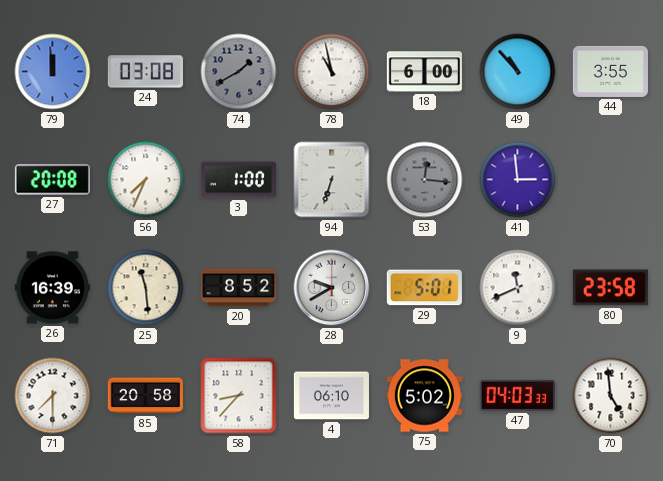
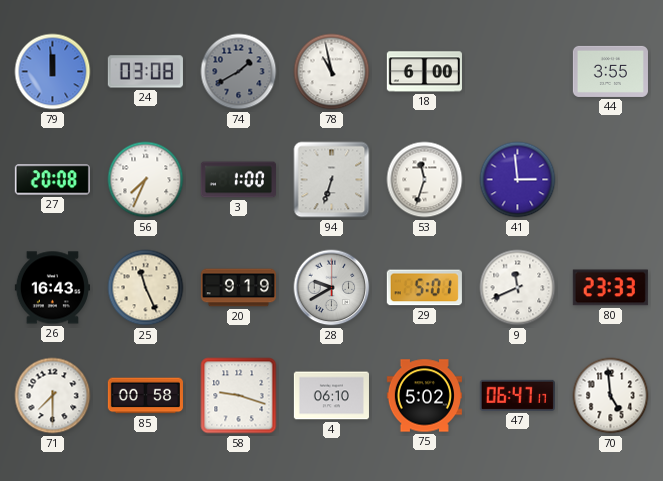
49: 10:53 -> none
53: 12:16 -> 11:33
53 dial: grey -> white
26: 16:39 -> 16:43
25: 11:29 -> 11:26
20: 8:52 -> 9:19
80: 23:58 -> 23:33
85: 20:58 -> 00:58
58: 8:37 -> 9:18
47: 04:03 -> 06:47
